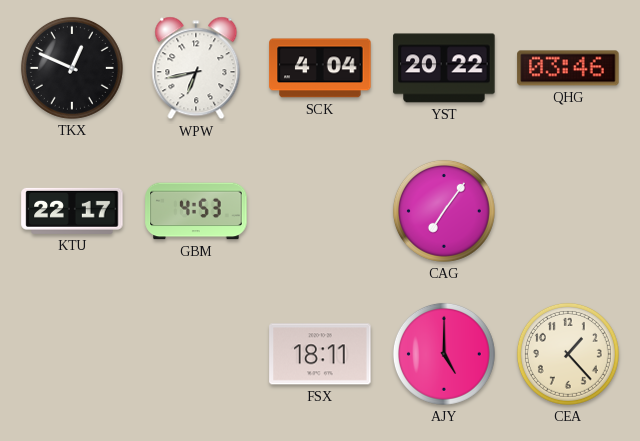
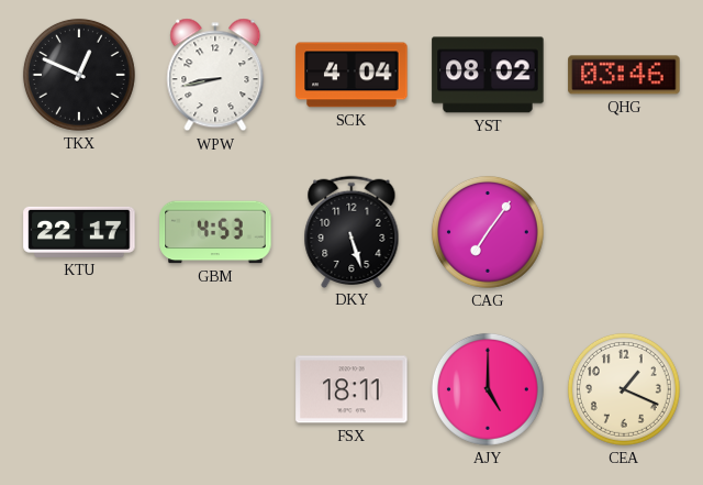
WPW: 6:43 -> 8:43
YST: 20:22 -> 08:02
DKY: none -> 5:27
CEA: 1:23 -> 1:19
